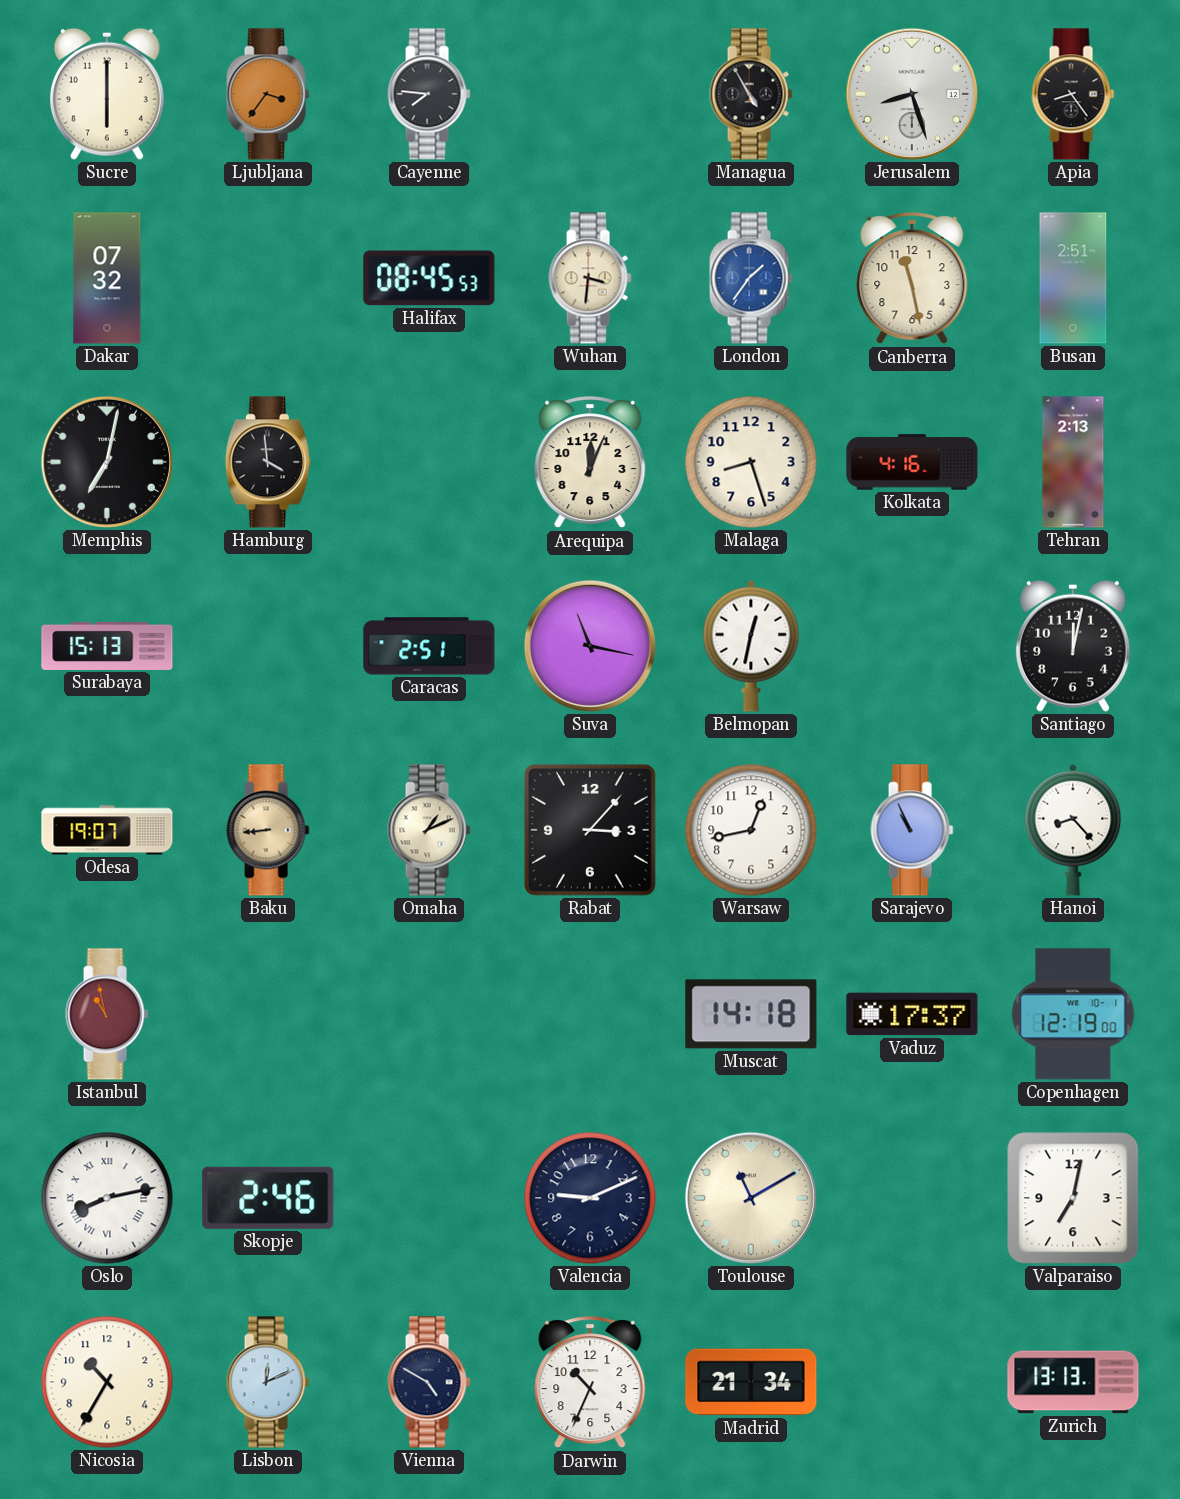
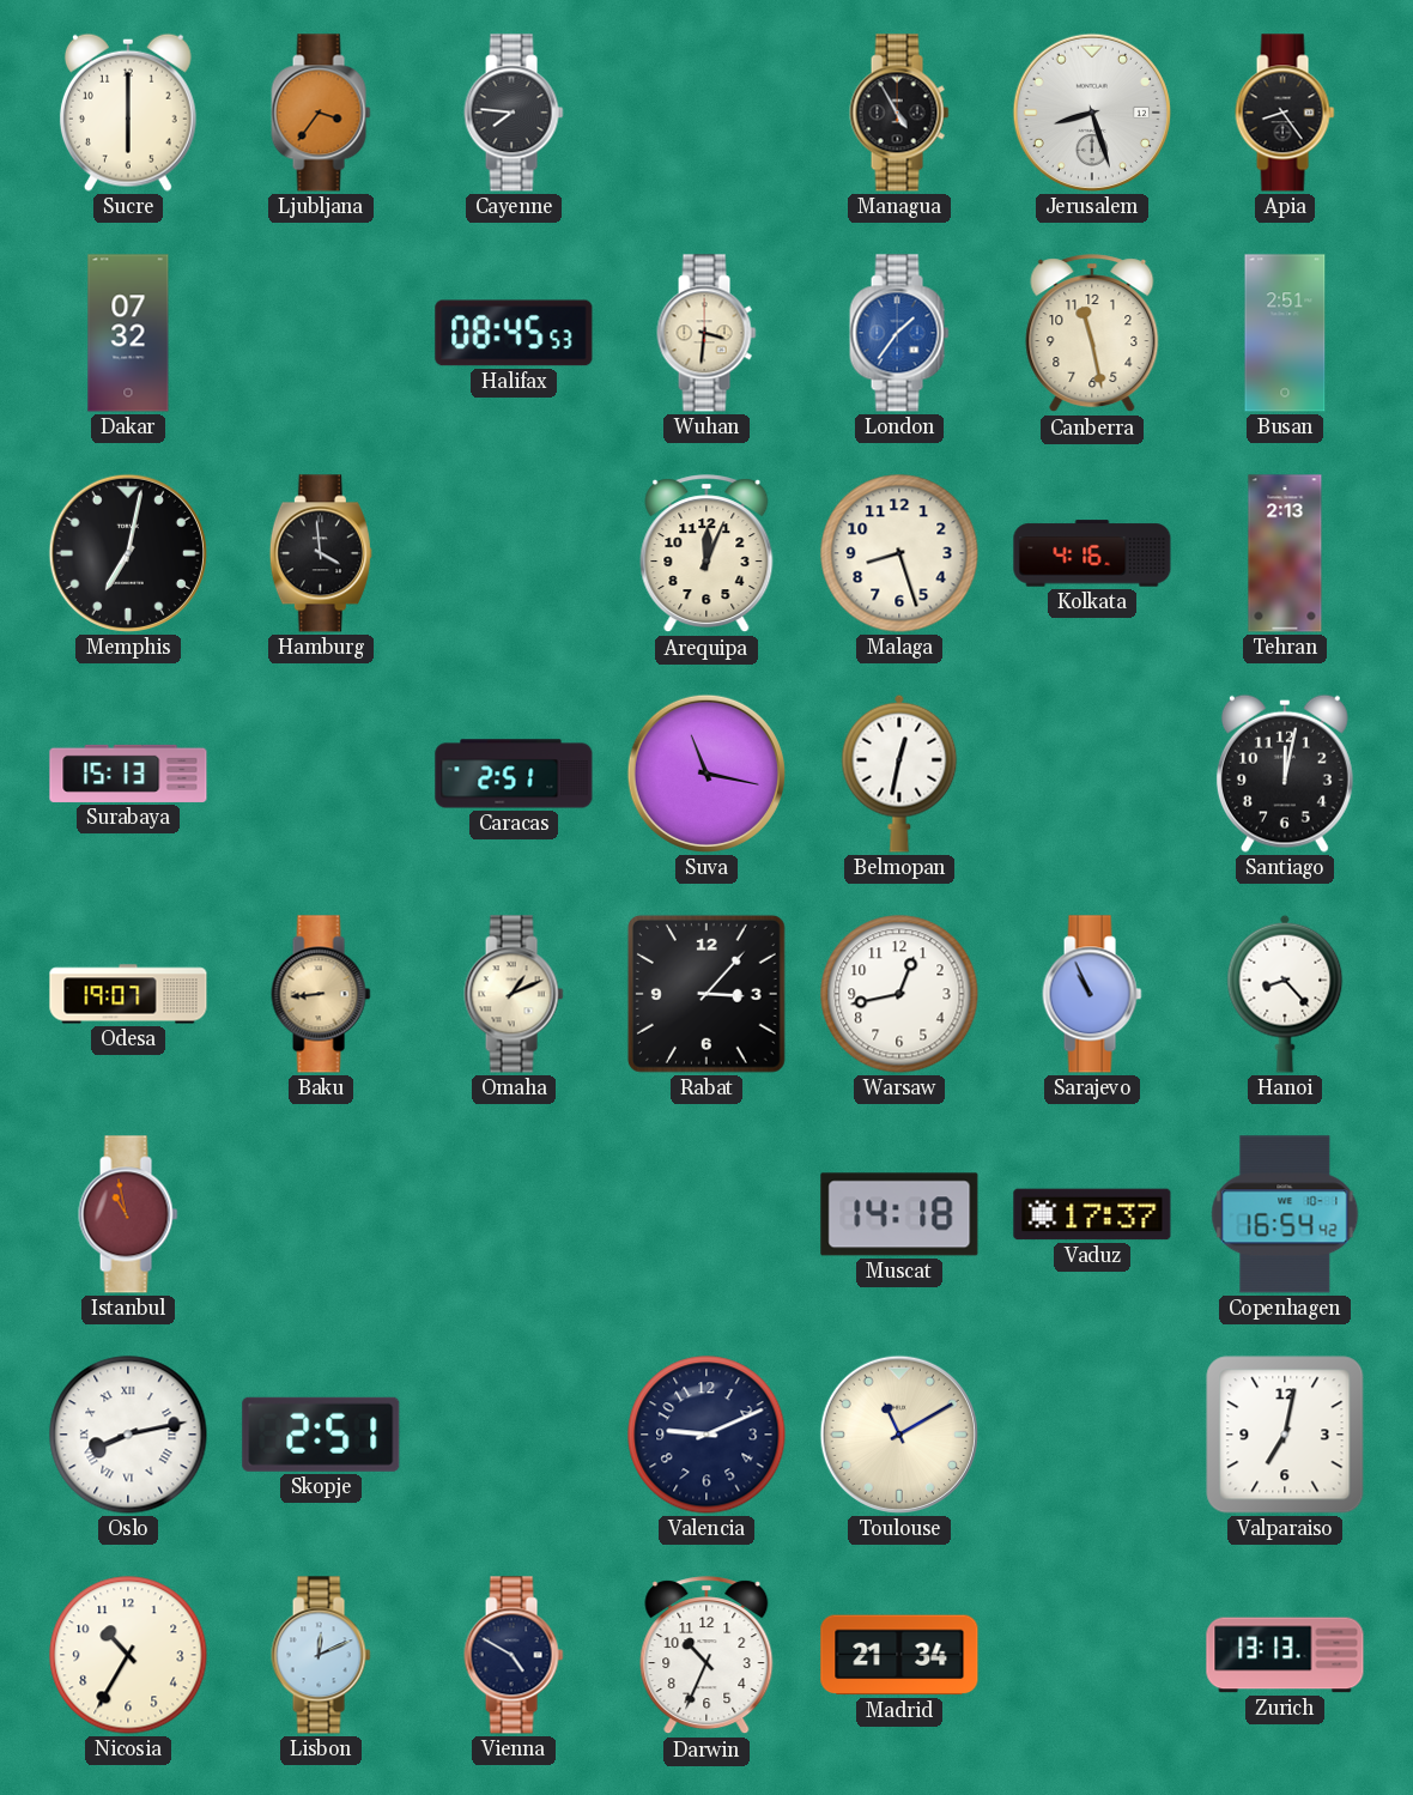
Copenhagen: 12:19 -> 16:54
Skopje: 2:46 -> 2:51
